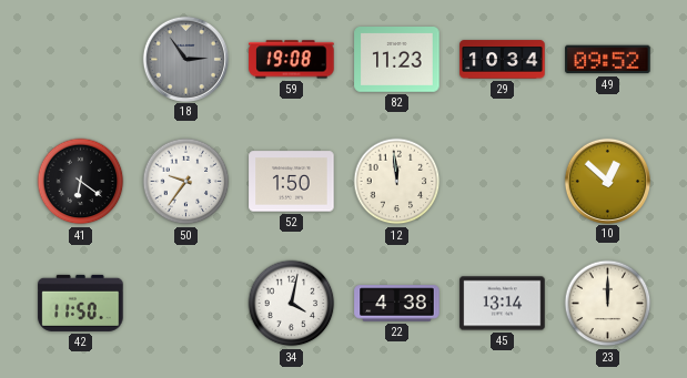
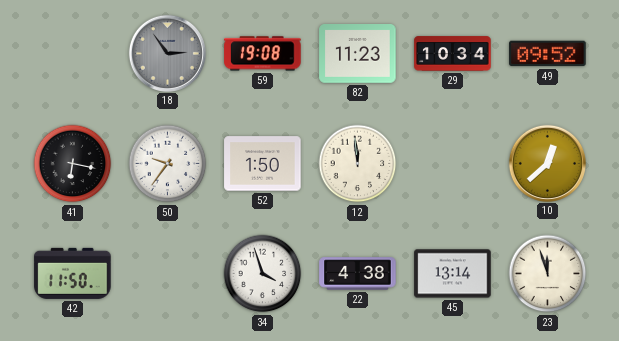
41: 6:21 -> 6:17
10: 12:52 -> 12:38
34: 4:02 -> 3:57
23: 12:00 -> 11:57
